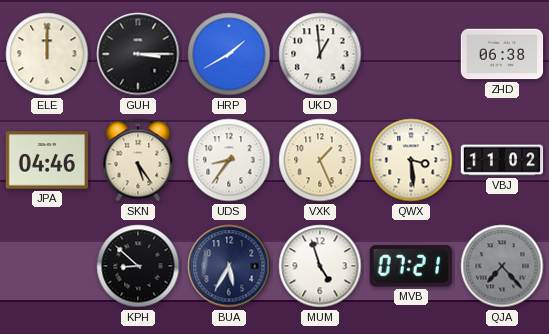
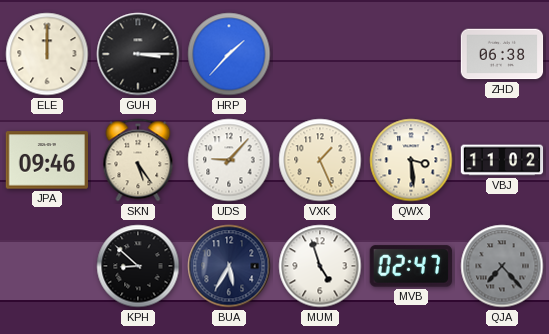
HRP: 1:40 -> 1:37
UKD: 12:59 -> none
JPA: 04:46 -> 09:46
UDS: 8:36 -> 9:07
MVB: 07:21 -> 02:47
